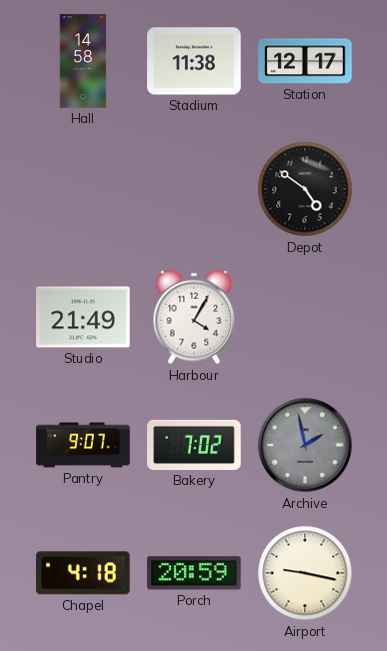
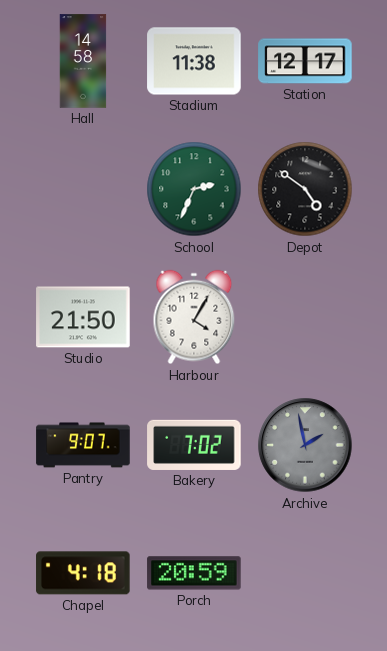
School: none -> 2:34
Studio: 21:49 -> 21:50
Airport: 9:17 -> none
